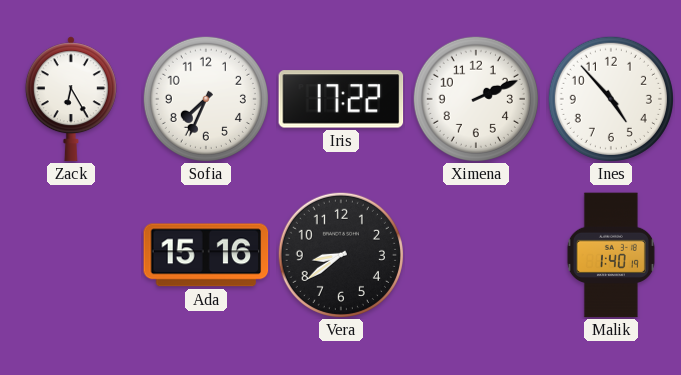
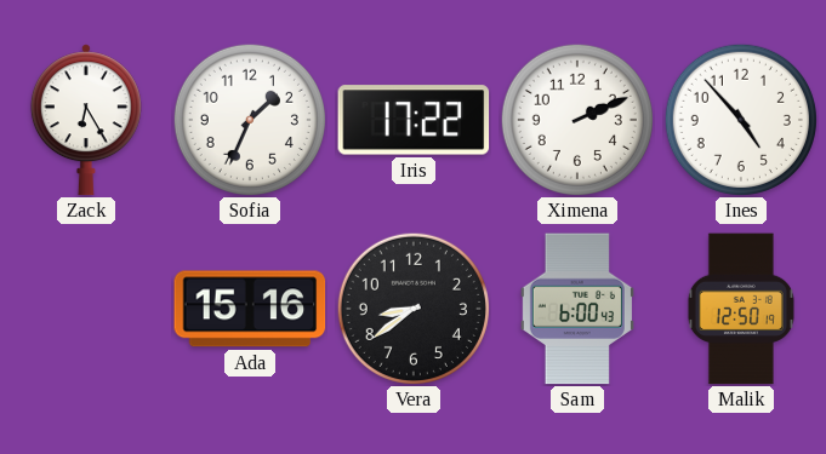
Sofia: 7:34 -> 1:34
Sam: none -> 6:00
Malik: 1:40 -> 12:50
